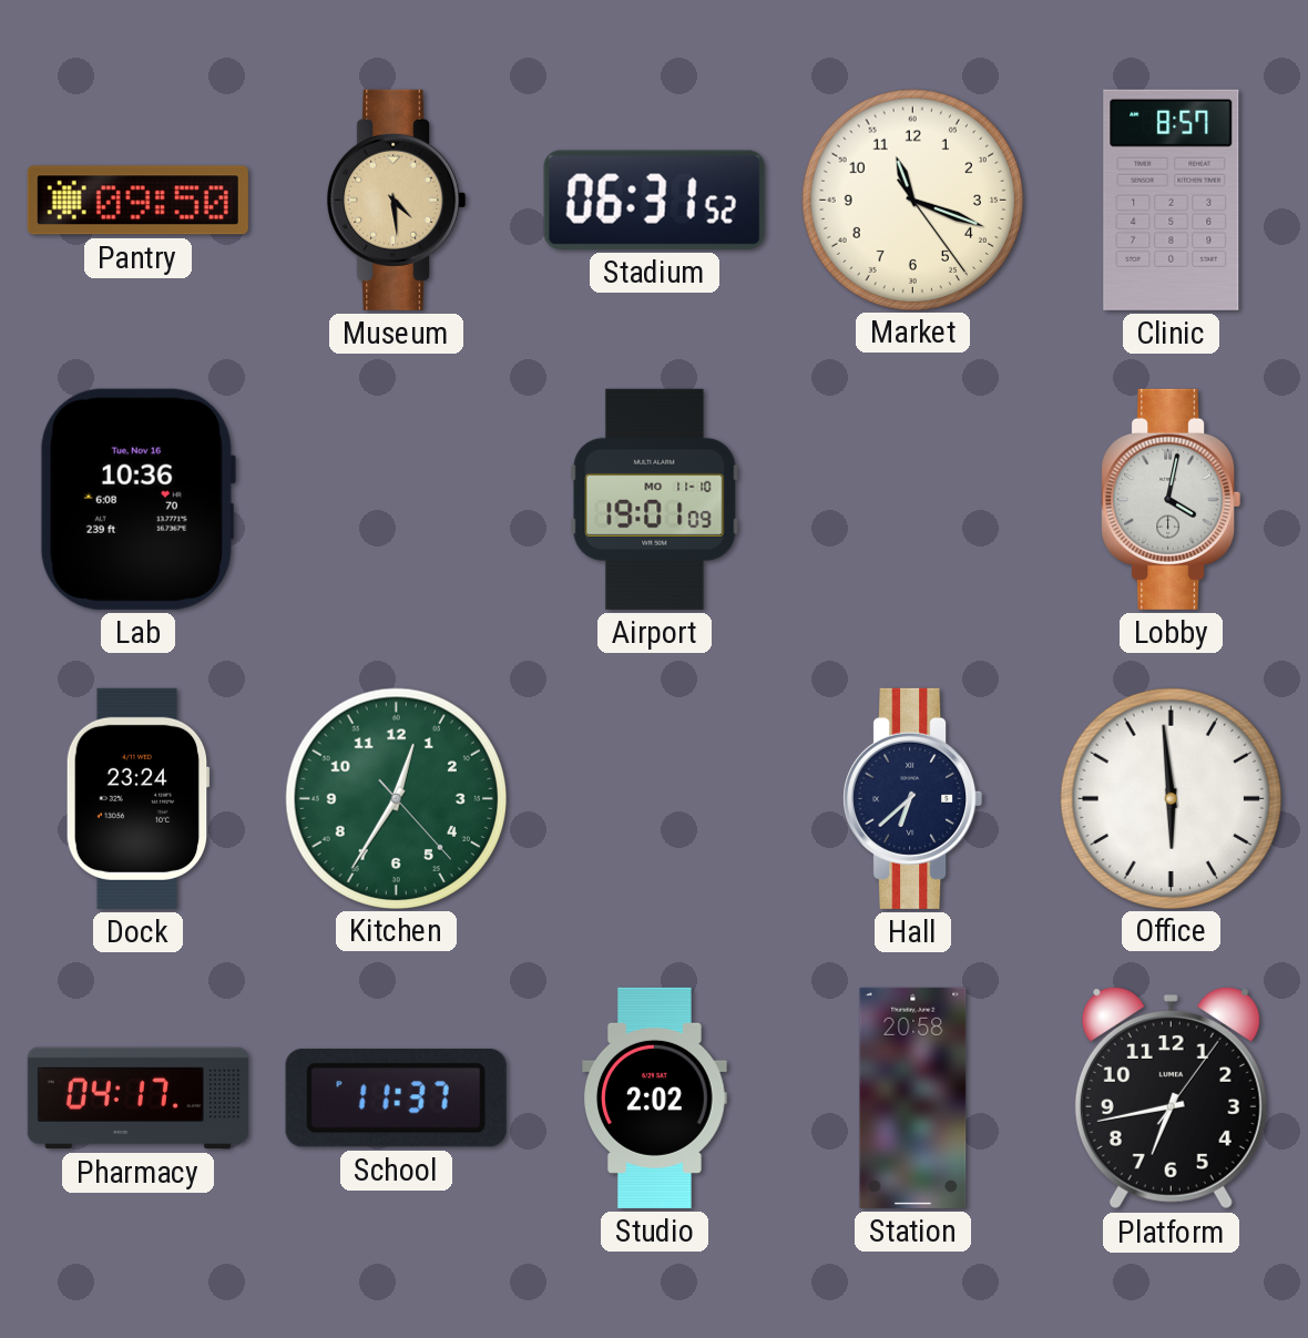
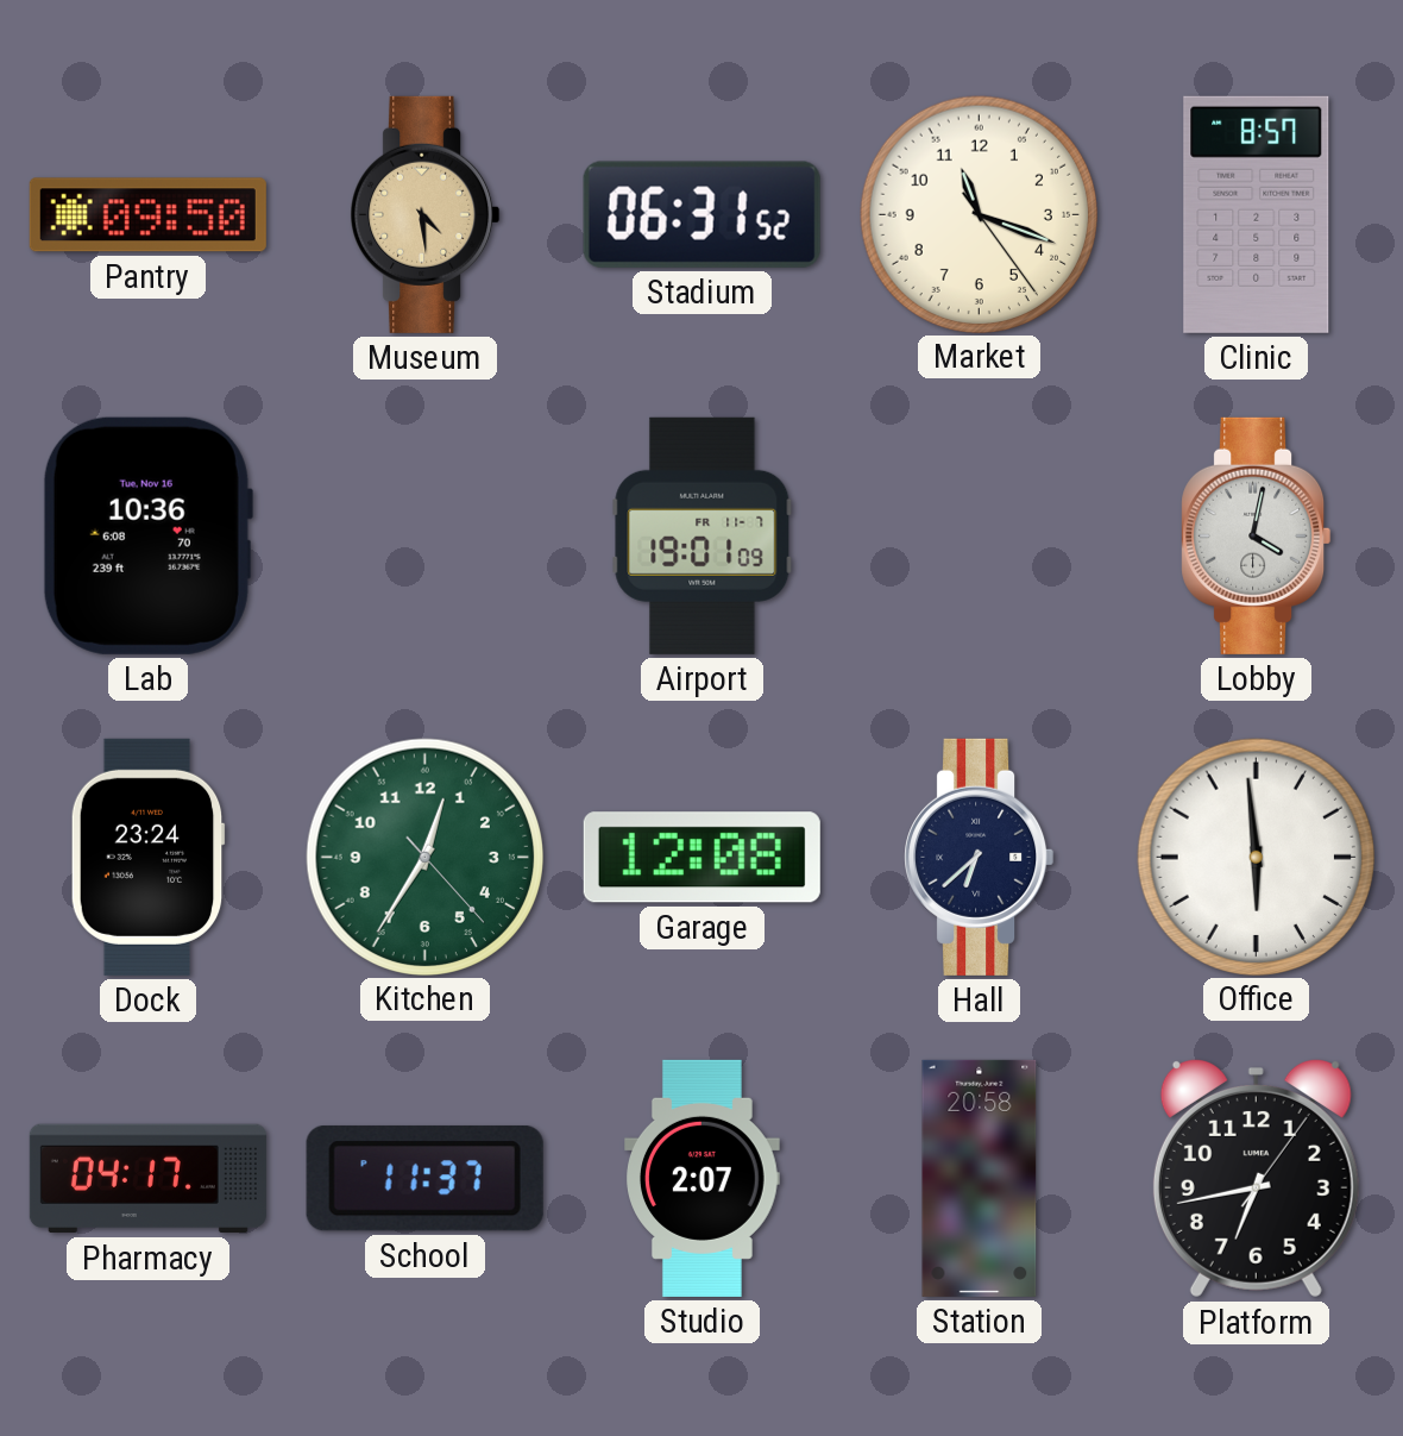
Airport date: MO 11-10 -> FR 11-7
Garage: none -> 12:08
Studio: 2:02 -> 2:07
